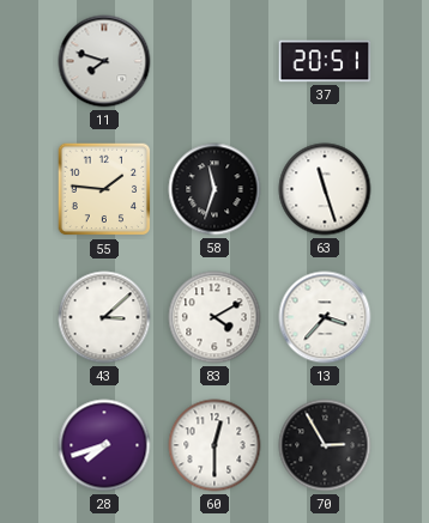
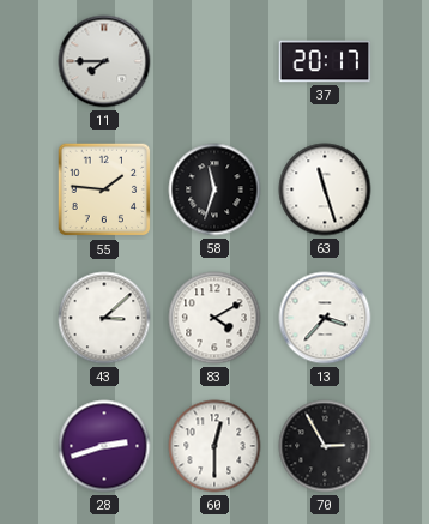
11: 7:48 -> 7:45
37: 20:51 -> 20:17
28: 7:42 -> 2:42
